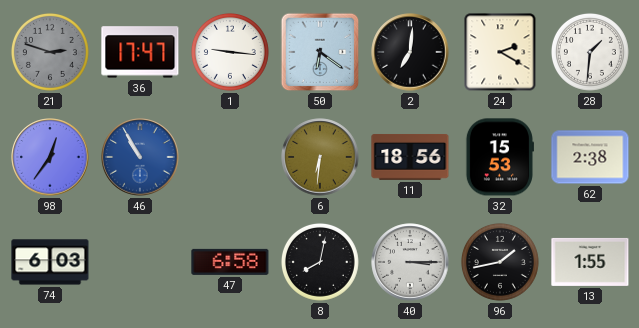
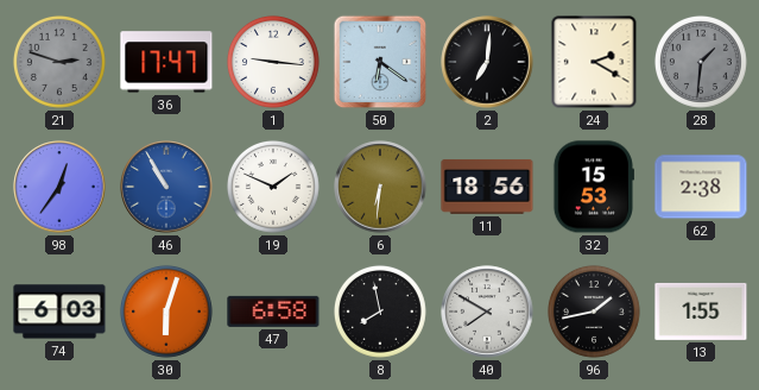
28 dial: white -> grey
19: none -> 1:49
30: none -> 6:03
8: 8:02 -> 7:58
40: 3:15 -> 7:50
